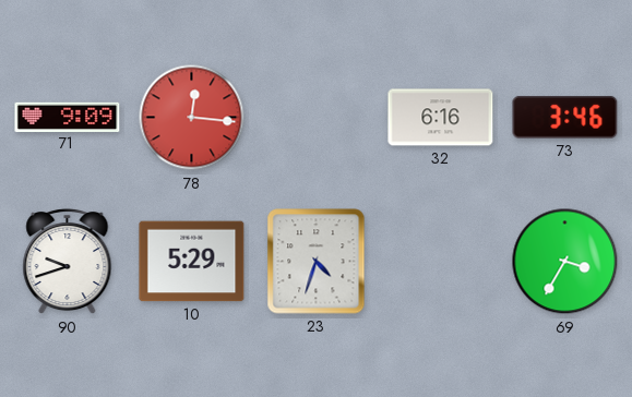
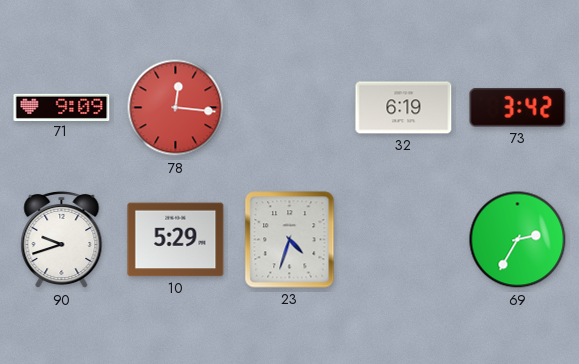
32: 6:16 -> 6:19
73: 3:46 -> 3:42
69: 3:35 -> 2:35
